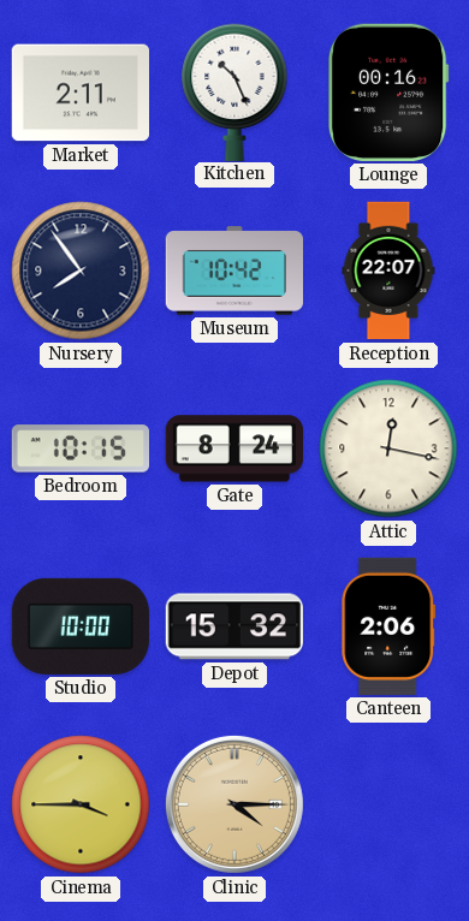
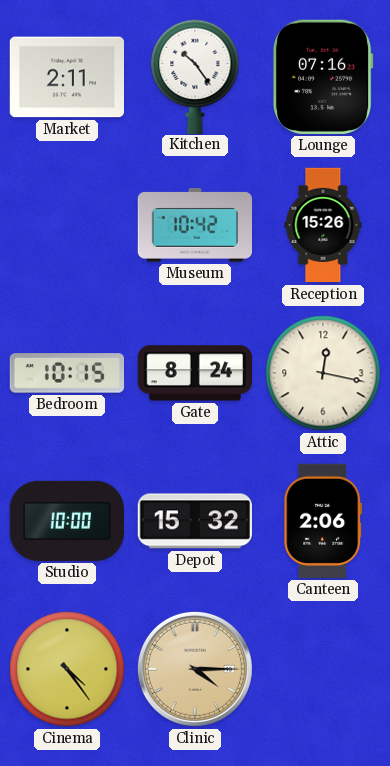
Kitchen: 10:26 -> 10:24
Lounge: 00:16 -> 07:16
Nursery: 7:54 -> none
Reception: 22:07 -> 15:26
Cinema: 3:45 -> 4:24
